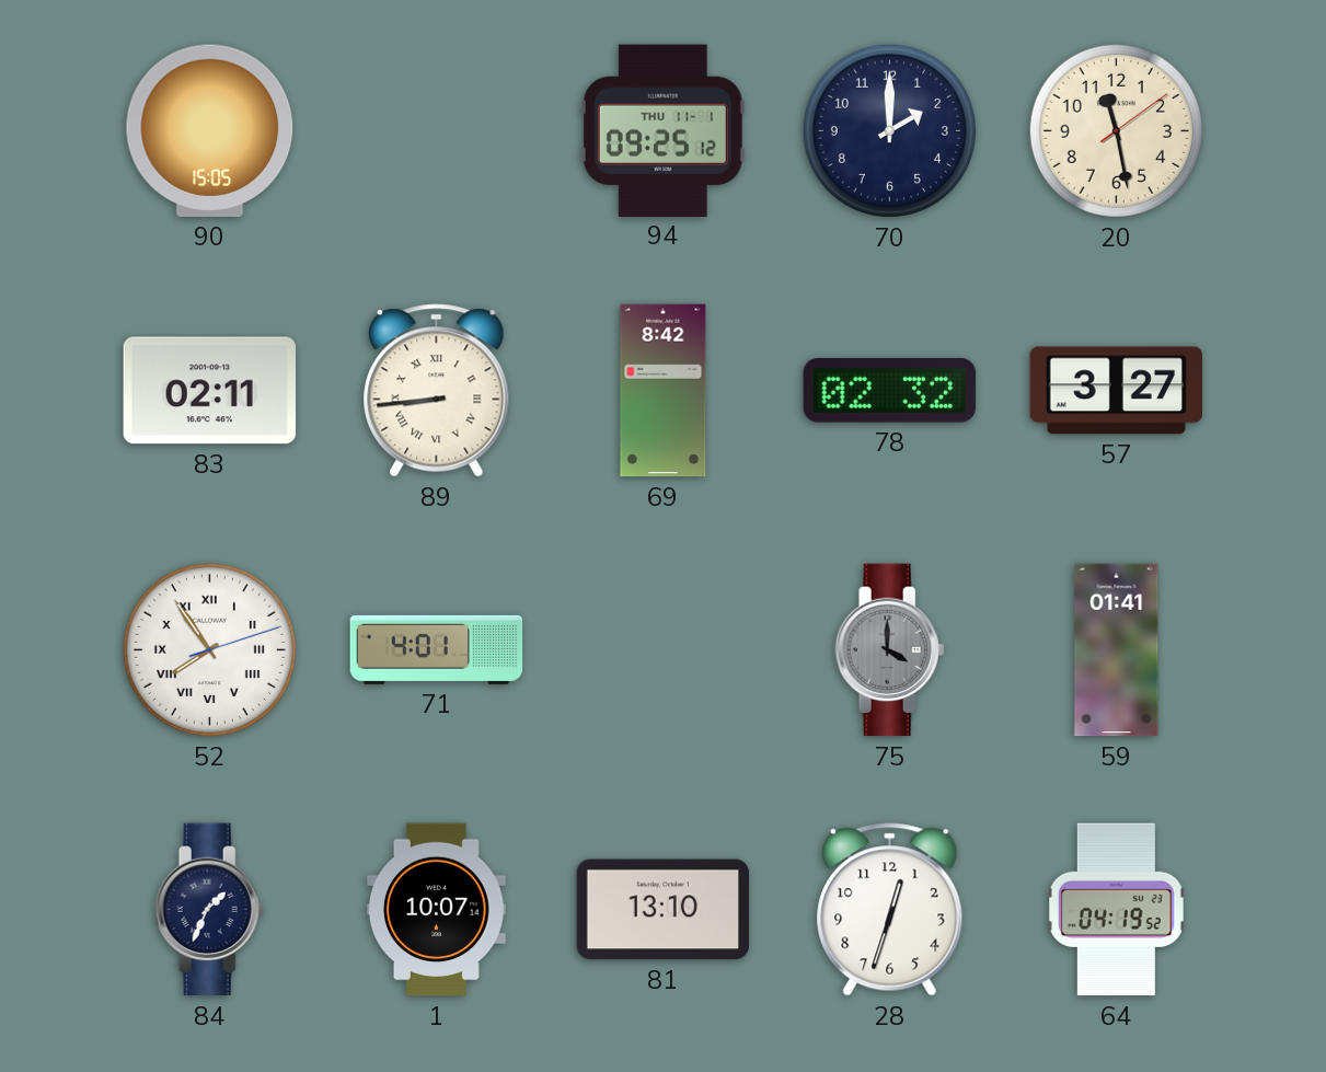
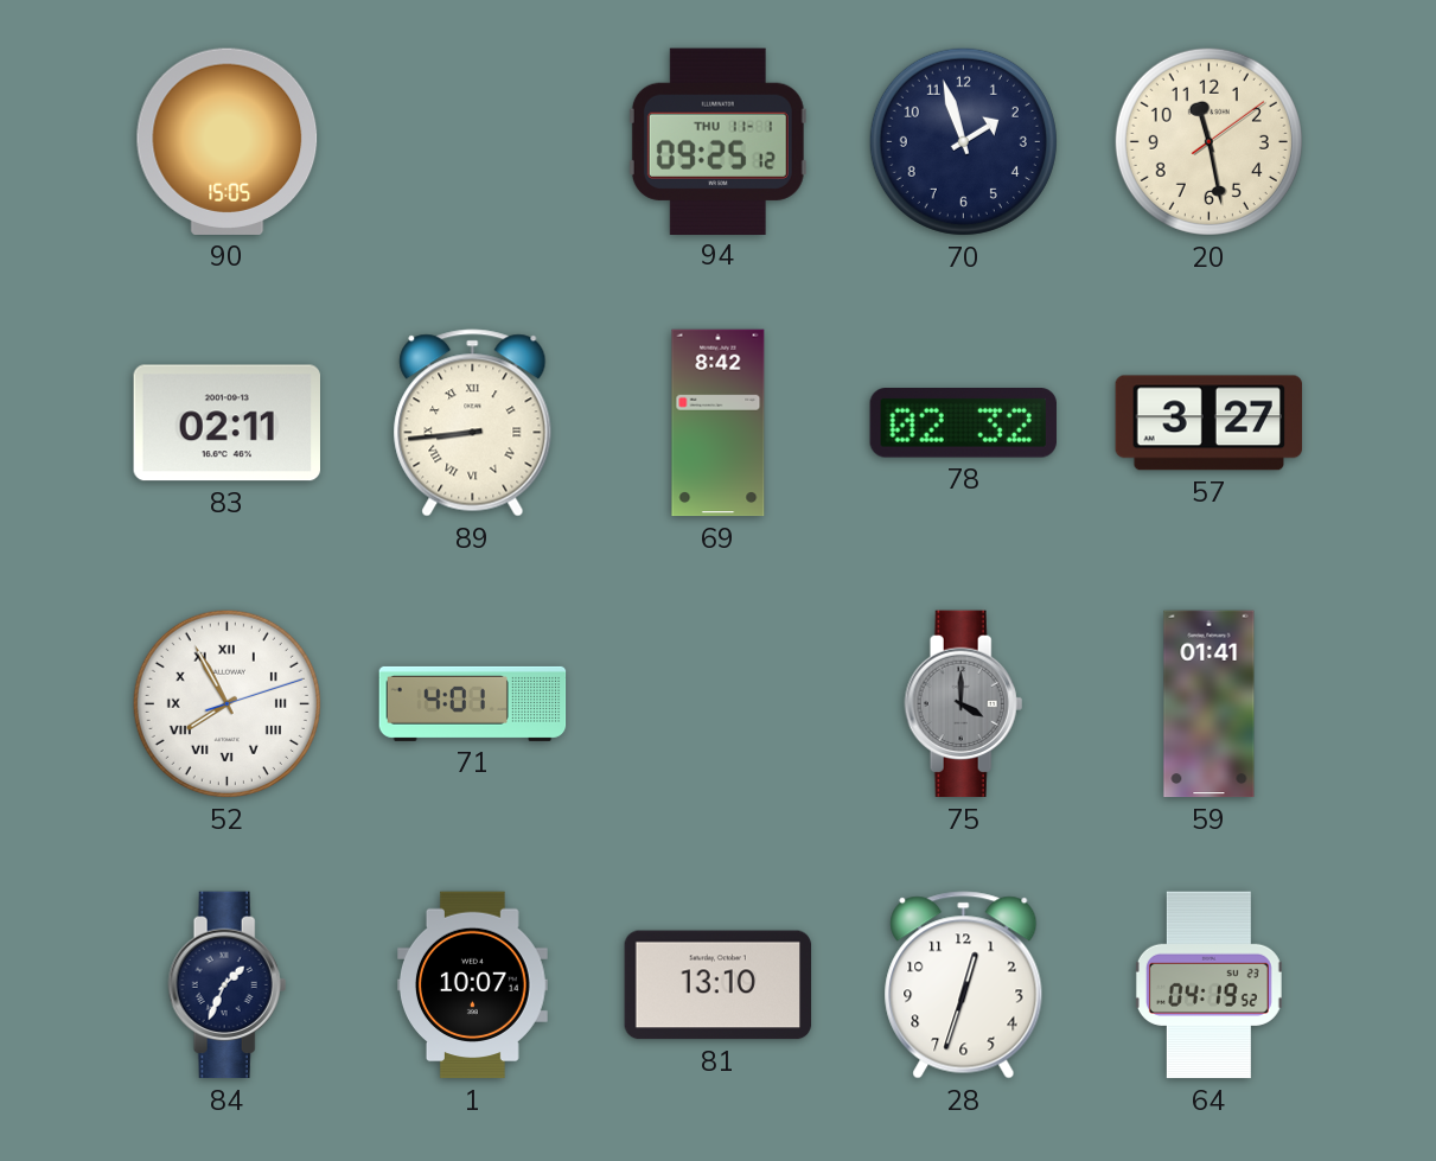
70: 2:00 -> 1:57
52: 7:54 -> 7:55
